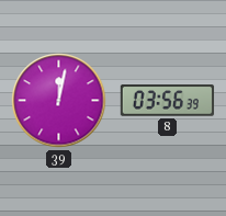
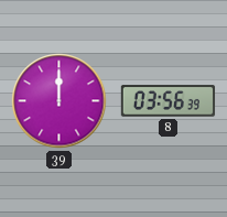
39: 12:02 -> 12:00
